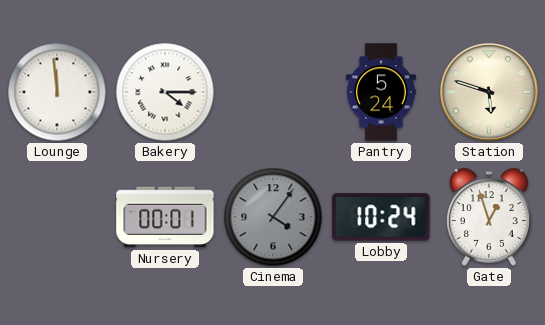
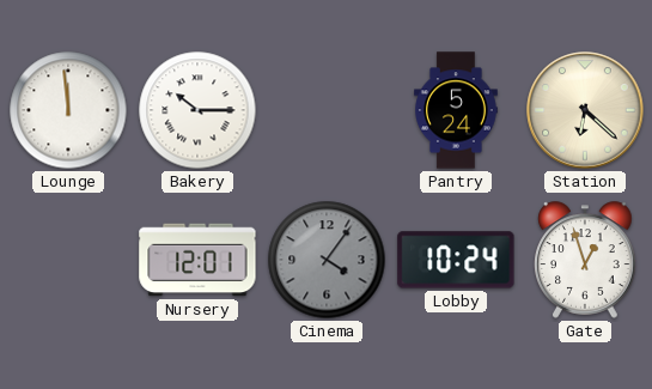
Bakery: 4:15 -> 10:15
Station: 5:48 -> 6:22
Nursery: 00:01 -> 12:01
